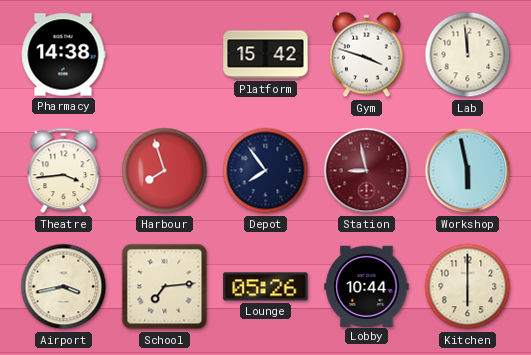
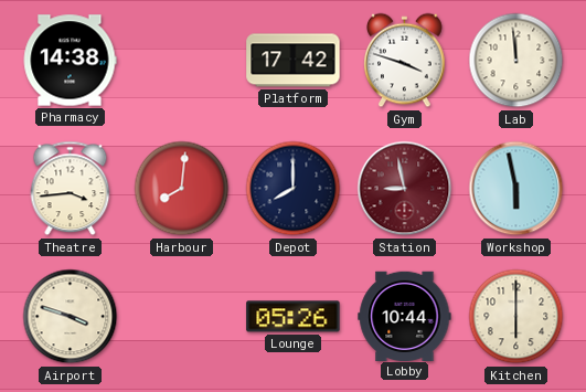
Platform: 15:42 -> 17:42
Harbour: 7:57 -> 8:01
Depot: 7:54 -> 8:00
Airport: 3:43 -> 3:48
School: 7:14 -> none
